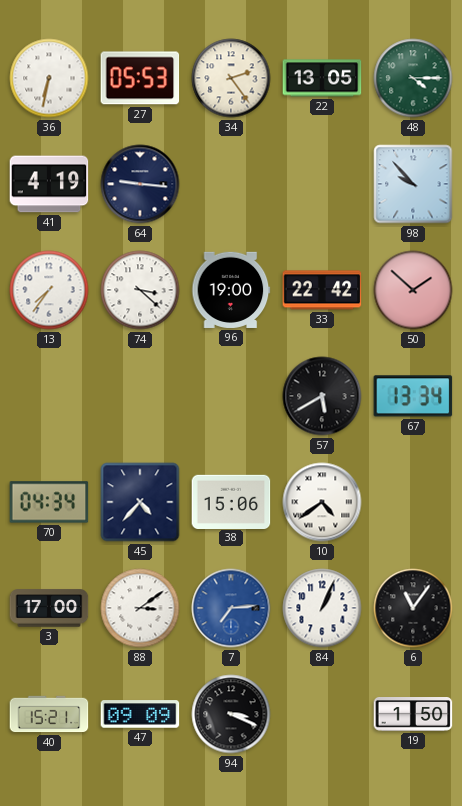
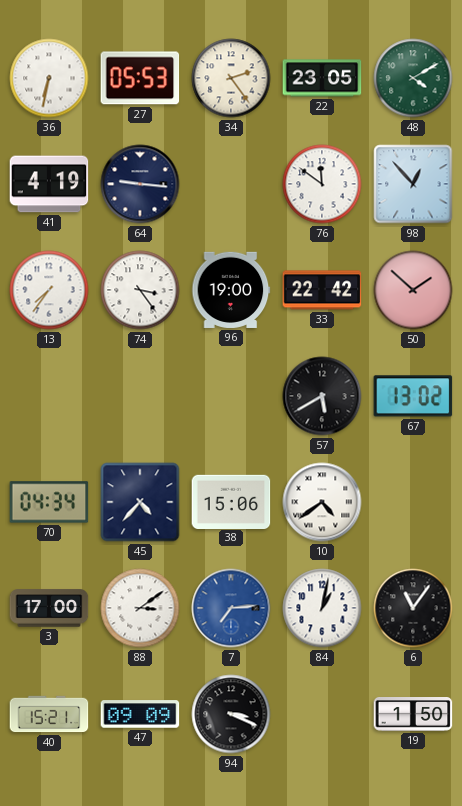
22: 13:05 -> 23:05
48: 4:15 -> 4:10
76: none -> 11:51
98: 9:53 -> 12:53
74: 3:22 -> 3:24
67: 13:34 -> 13:02
84: 1:04 -> 1:02
